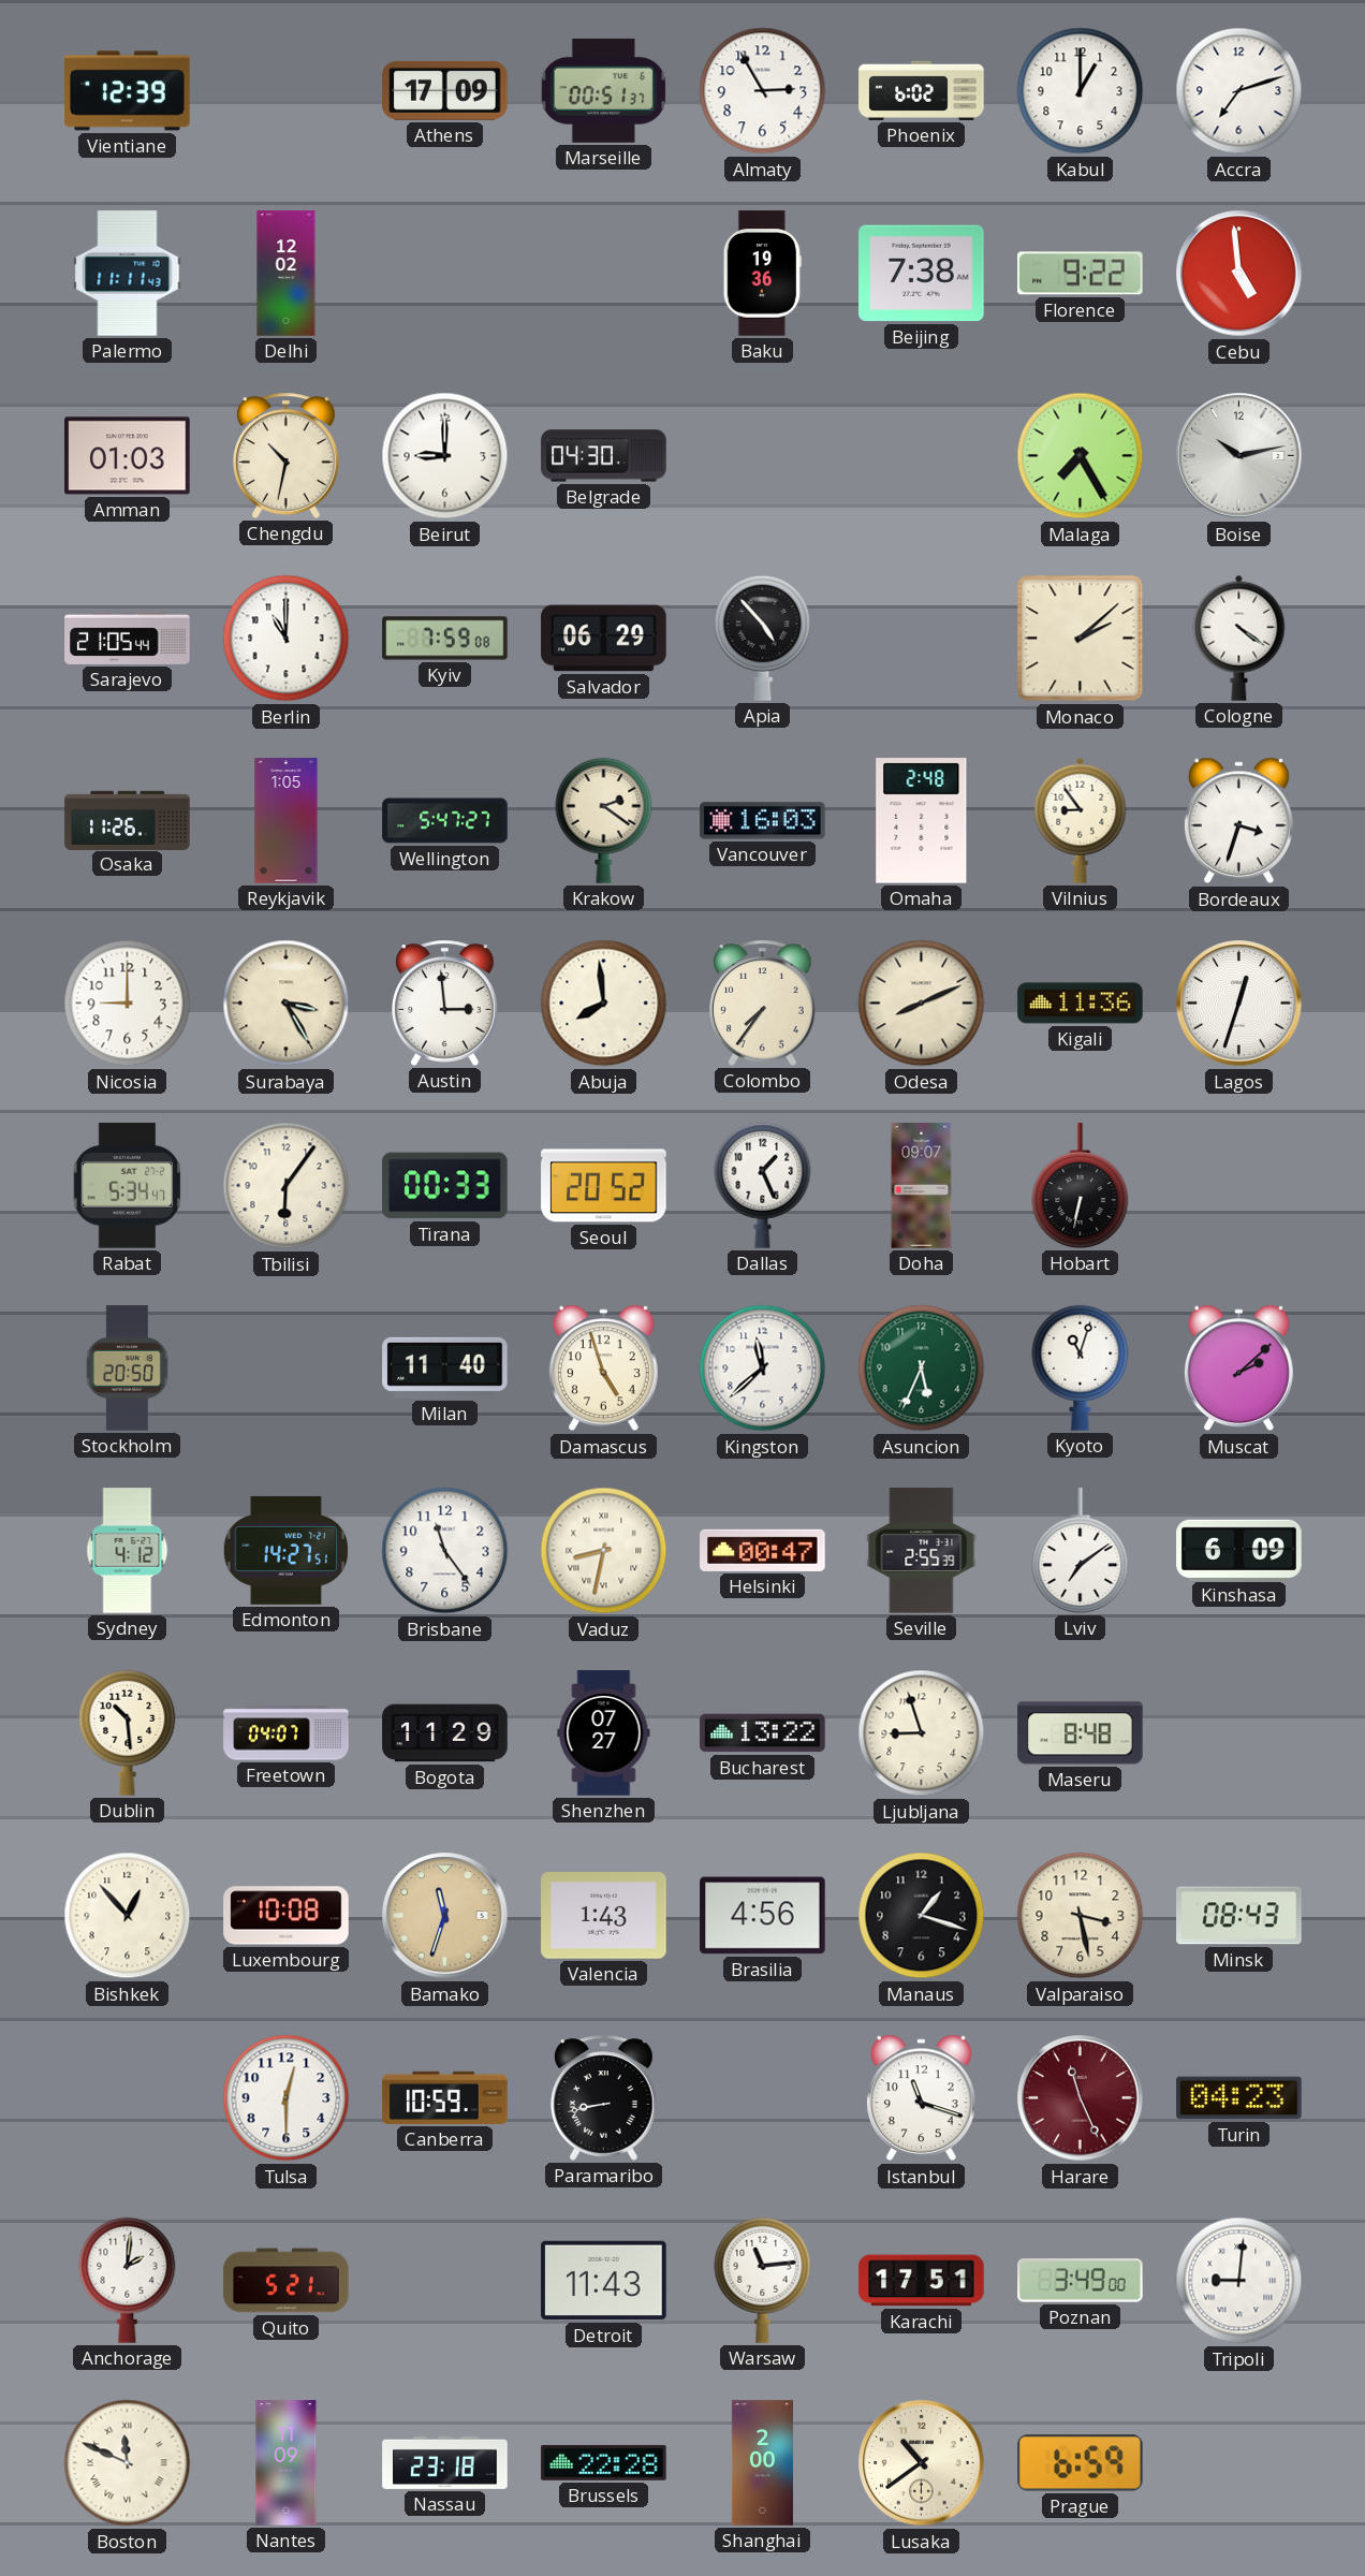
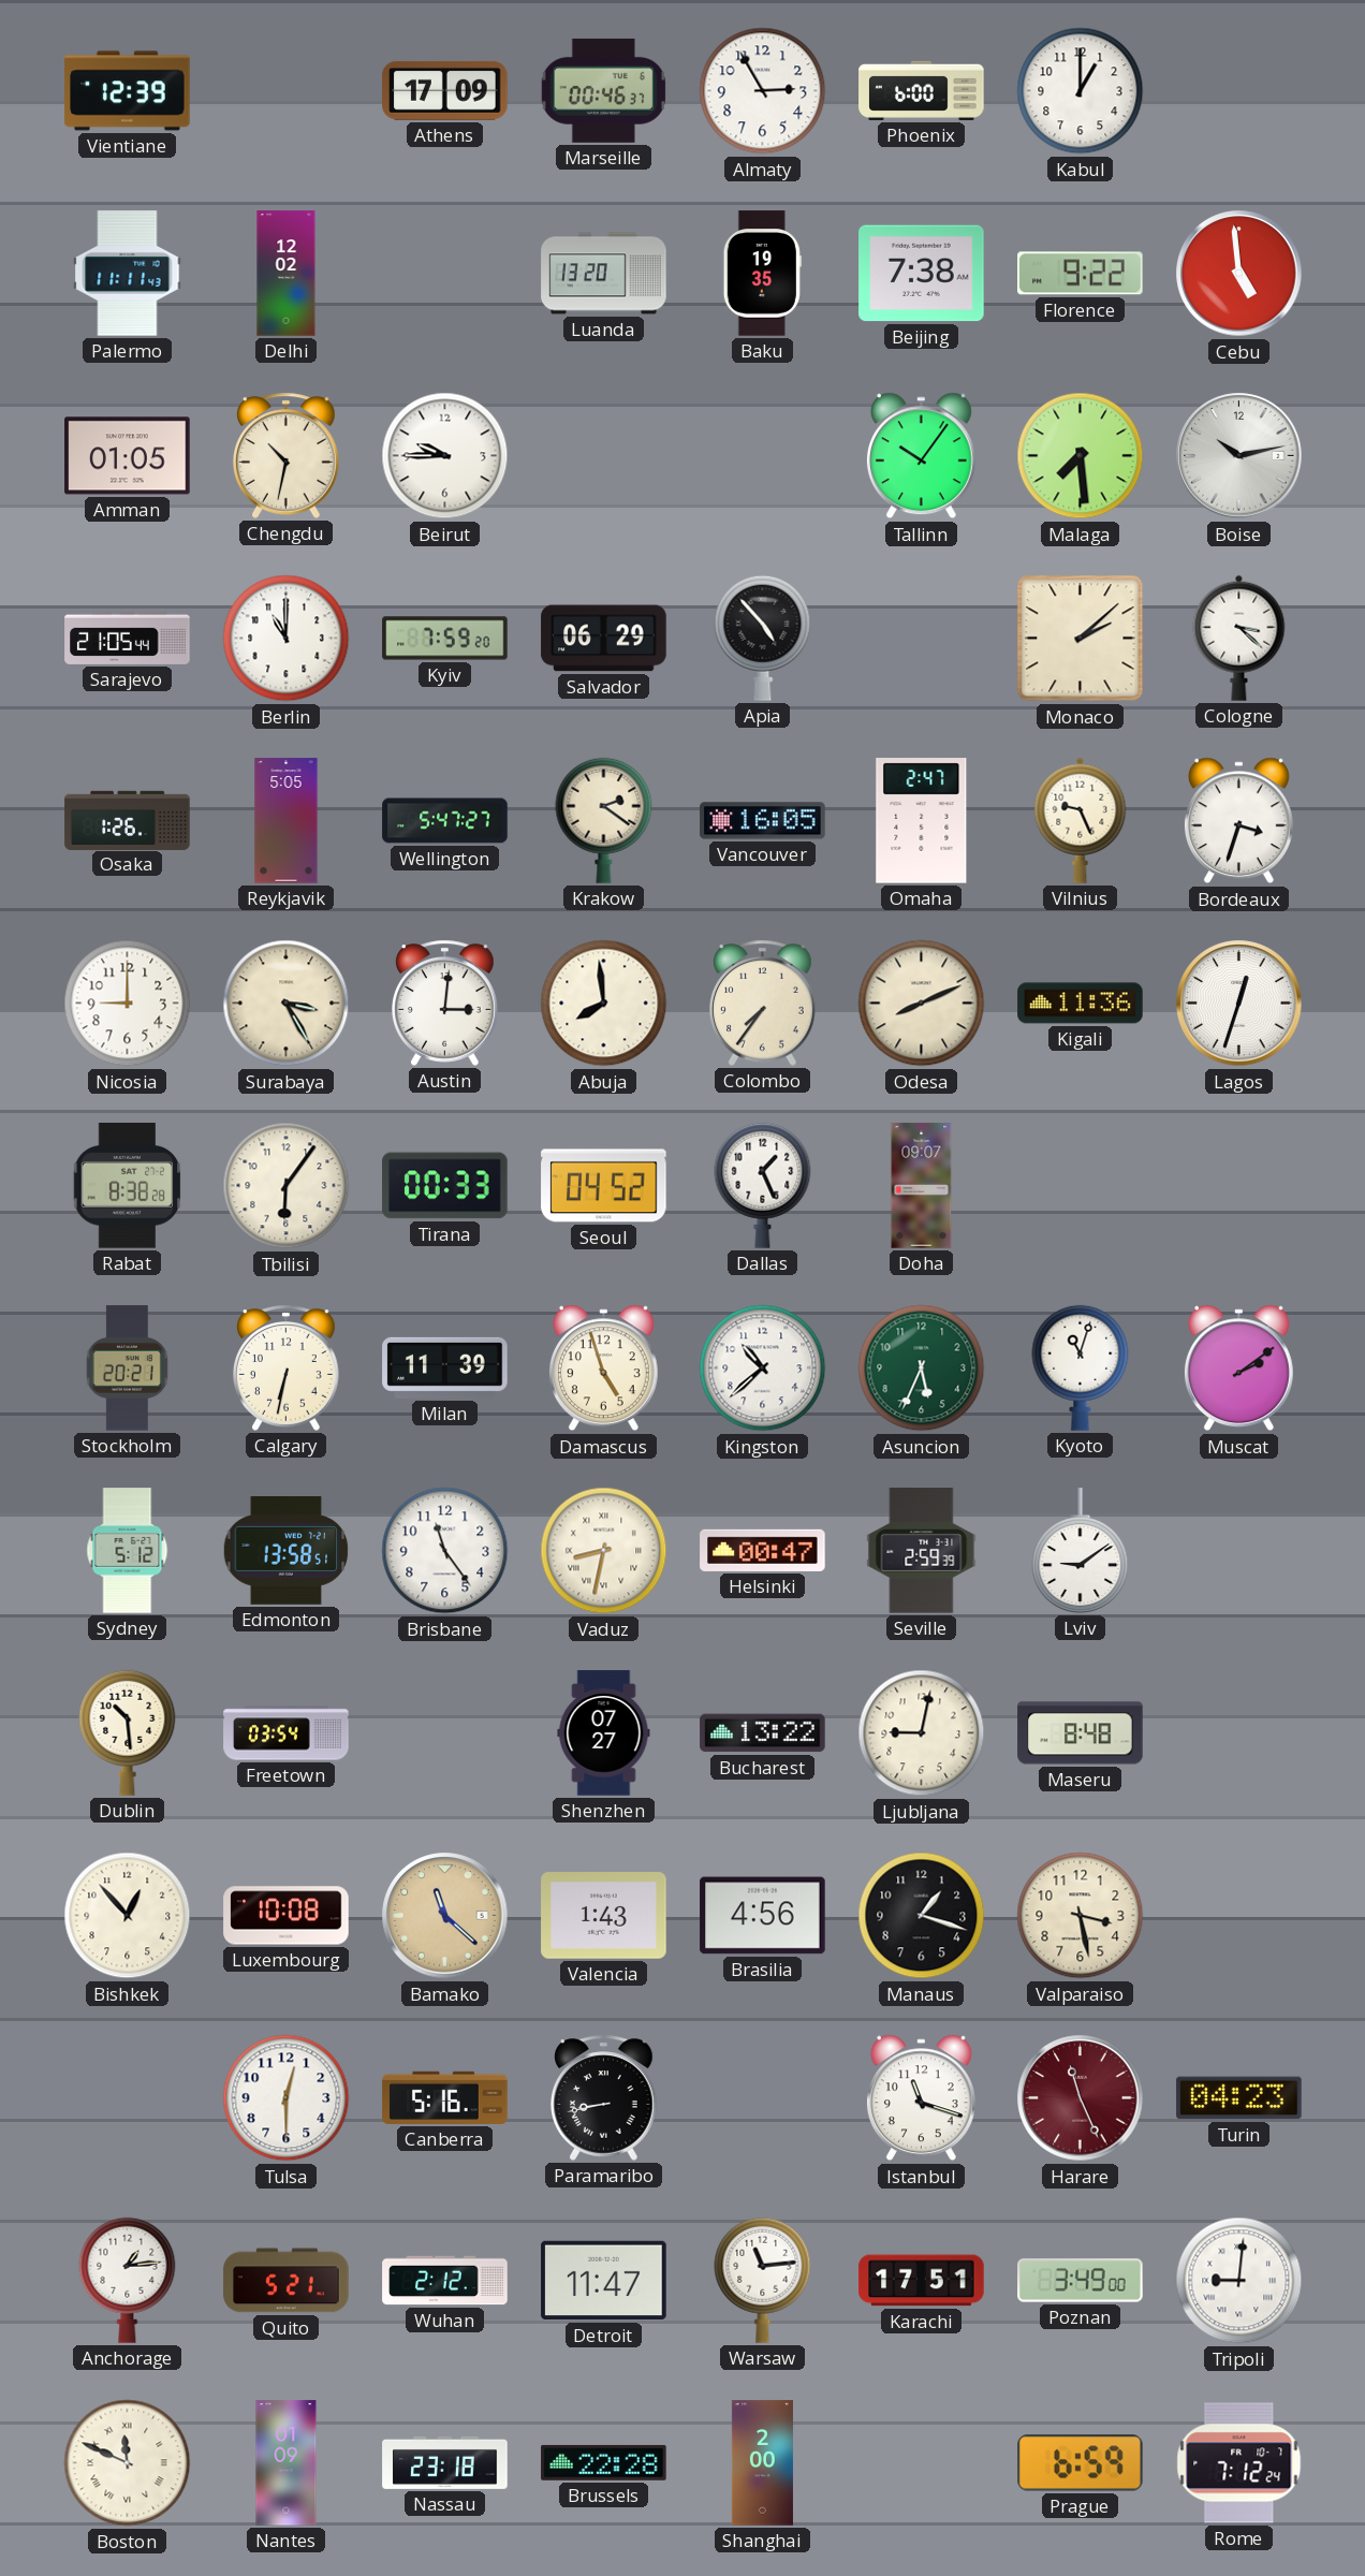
Marseille: 00:51 -> 00:46
Phoenix: 6:02 -> 6:00
Accra: 7:12 -> none
Luanda: none -> 13:20
Baku: 19:36 -> 19:35
Amman: 01:03 -> 01:05
Beirut: 9:00 -> 9:45
Belgrade: 04:30 -> none
Tallinn: none -> 10:06
Malaga: 7:25 -> 7:29
Kyiv: 7:59:08 -> 7:59:20
Cologne: 4:21 -> 3:22
Osaka: 11:26 -> 1:26
Reykjavik: 1:05 -> 5:05
Vancouver: 16:03 -> 16:05
Omaha: 2:48 -> 2:47
Vilnius: 8:54 -> 9:26
Austin: 2:59 -> 3:01
Rabat: 5:34 -> 8:38
Seoul: 20:52 -> 04:52
Hobart: 6:32 -> none
Stockholm: 20:50 -> 20:21
Calgary: none -> 6:32
Milan: 11:40 -> 11:39
Kingston: 11:38 -> 10:38
Muscat: 2:08 -> 2:09
Sydney: 4:12 -> 5:12
Edmonton: 14:27 -> 13:58
Seville: 2:55 -> 2:59
Lviv: 7:09 -> 9:09
Kinshasa: 6:09 -> none
Freetown: 04:07 -> 03:54
Bogota: 11:29 -> none
Ljubljana: 8:57 -> 9:02
Bamako: 11:33 -> 11:22
Minsk: 08:43 -> none
Canberra: 10:59 -> 5:16
Anchorage: 2:01 -> 1:14
Wuhan: none -> 2:12
Detroit: 11:43 -> 11:47
Nantes: 11:09 -> 01:09
Lusaka: 10:39 -> none
Rome: none -> 7:12
